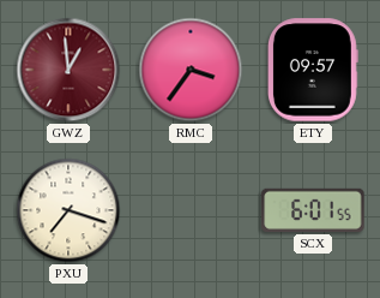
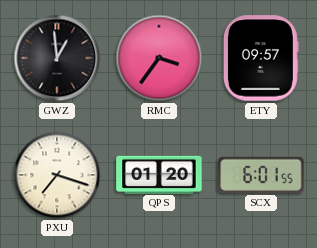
GWZ dial: burgundy -> black
QPS: none -> 01:20
